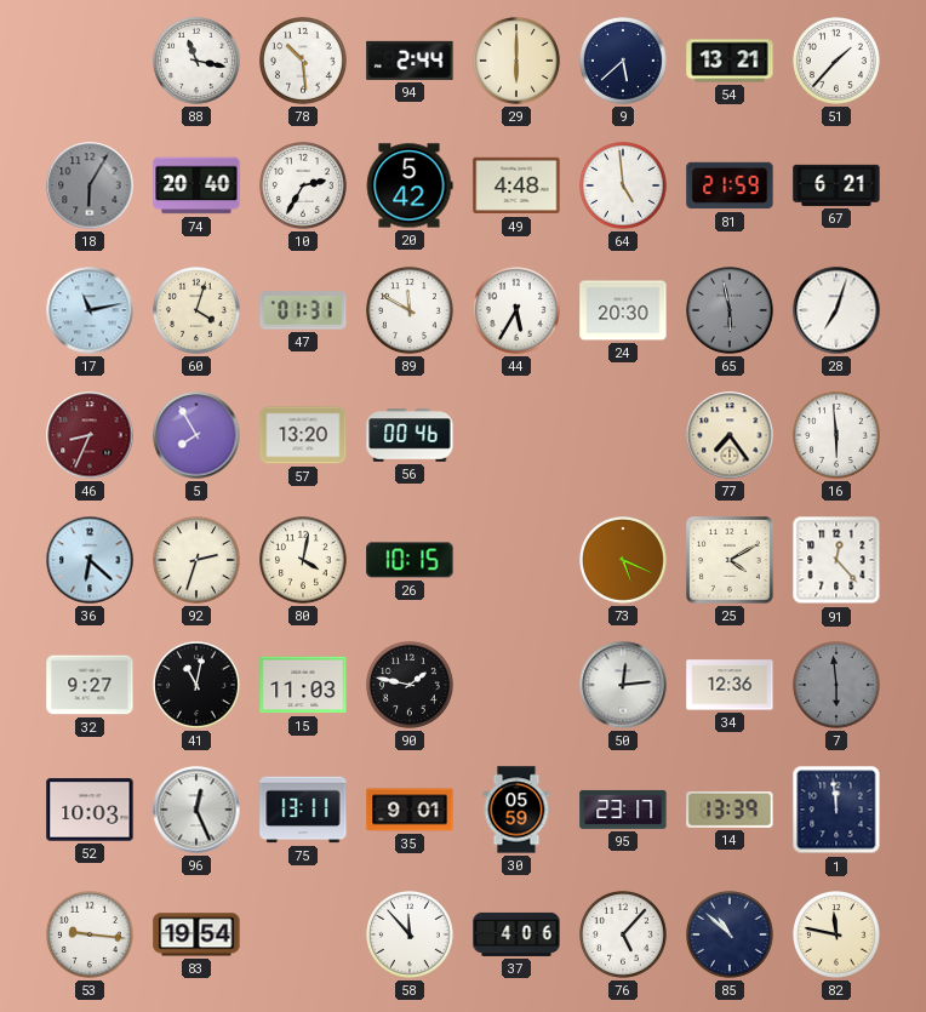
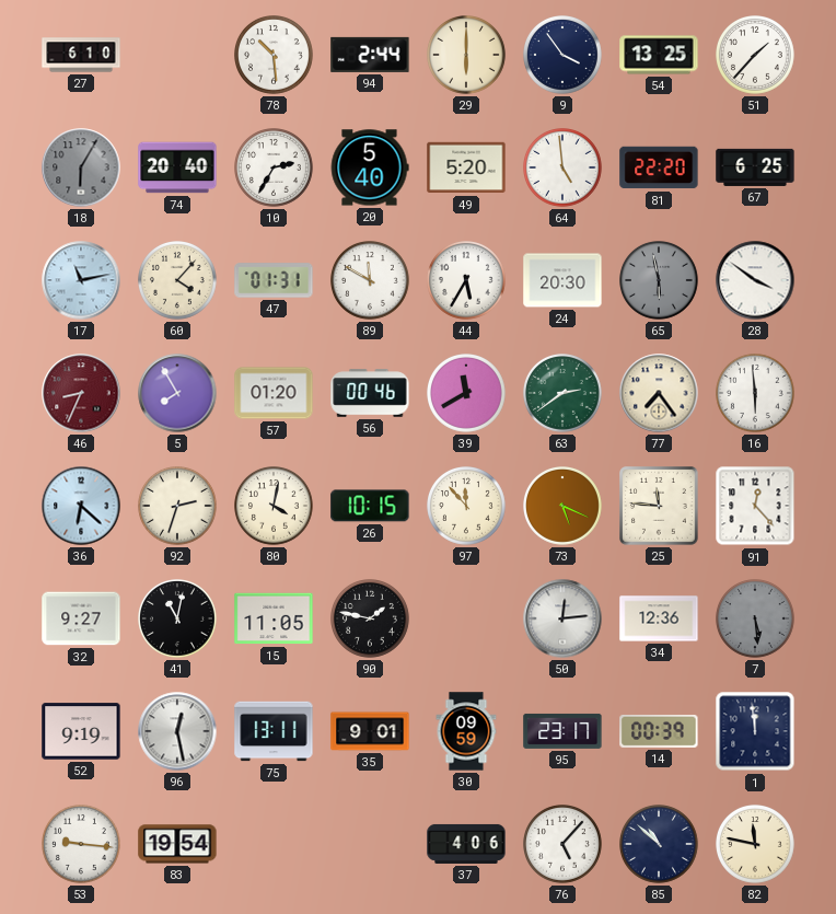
27: none -> 6:10
88: 11:17 -> none
9: 5:38 -> 3:54
54: 13:21 -> 13:25
20: 5:42 -> 5:40
49: 4:48 -> 5:20
81: 21:59 -> 22:20
67: 6:21 -> 6:25
60: 4:03 -> 4:07
28: 7:03 -> 3:51
57: 13:20 -> 01:20
39: none -> 11:40
63: none -> 2:39
97: none -> 11:53
25: 4:10 -> 11:46
15: 11:03 -> 11:05
7: 5:59 -> 5:29
52: 10:03 -> 9:19
96: 12:26 -> 12:28
30: 05:59 -> 09:59
14: 13:39 -> 00:39
58: 11:53 -> none
